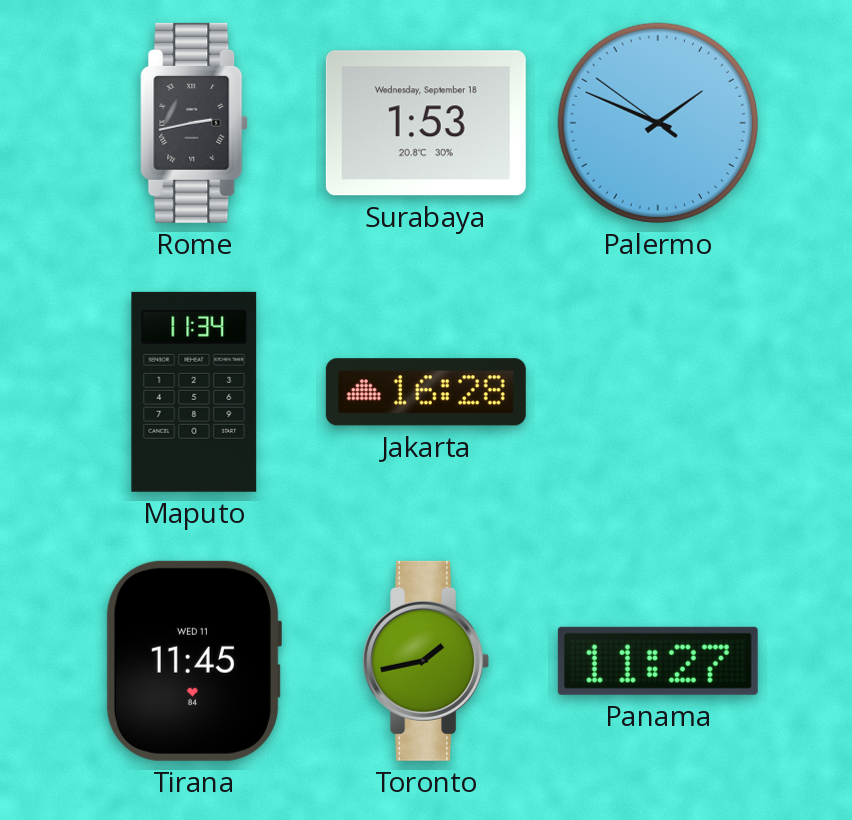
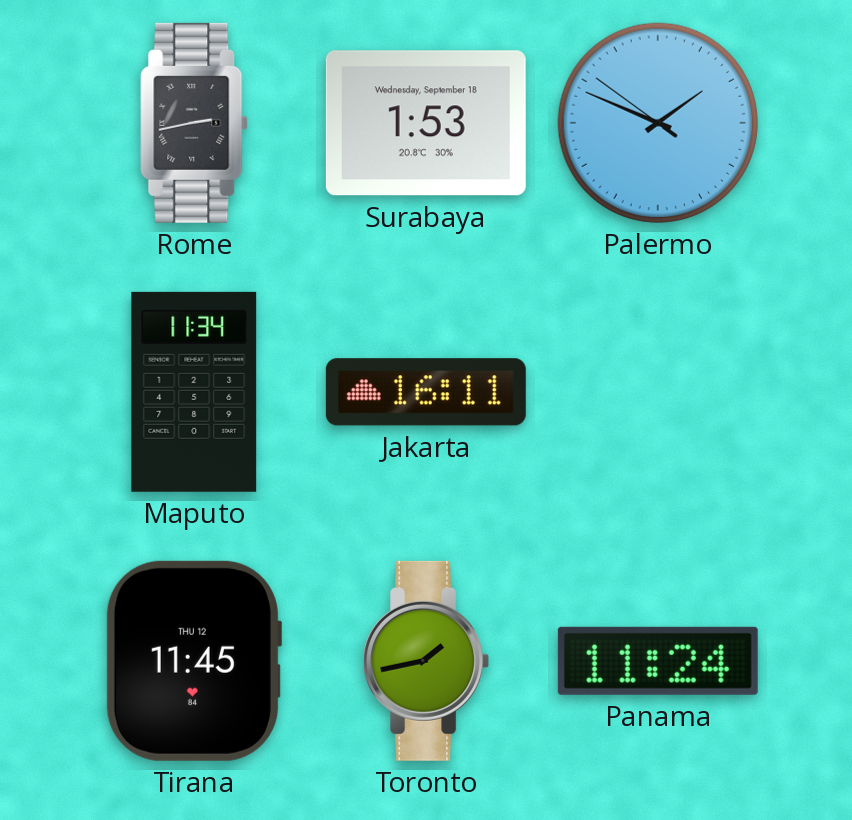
Jakarta: 16:28 -> 16:11
Tirana date: WED 11 -> THU 12
Panama: 11:27 -> 11:24
